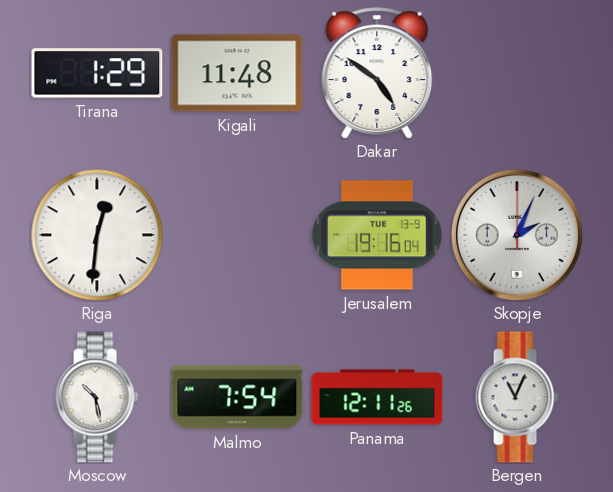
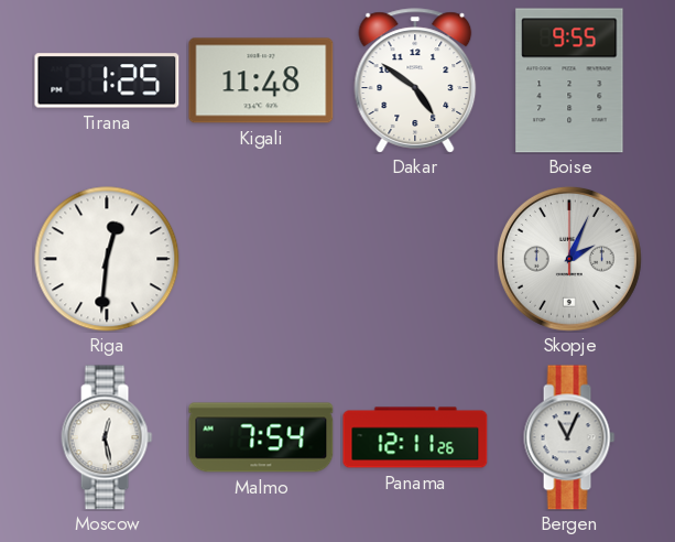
Tirana: 1:29 -> 1:25
Boise: none -> 9:55
Jerusalem: 19:16 -> none
Moscow: 10:28 -> 12:28
